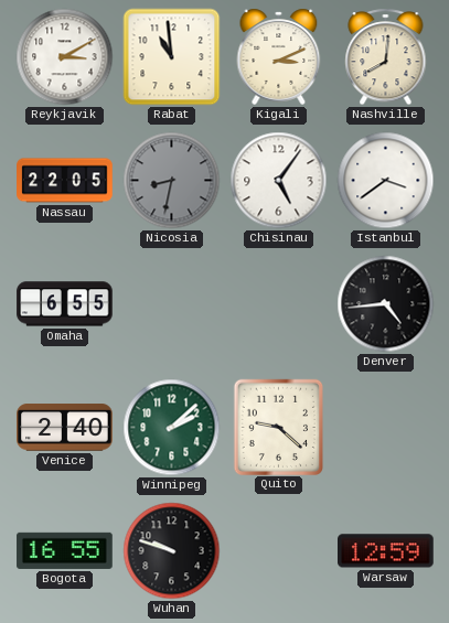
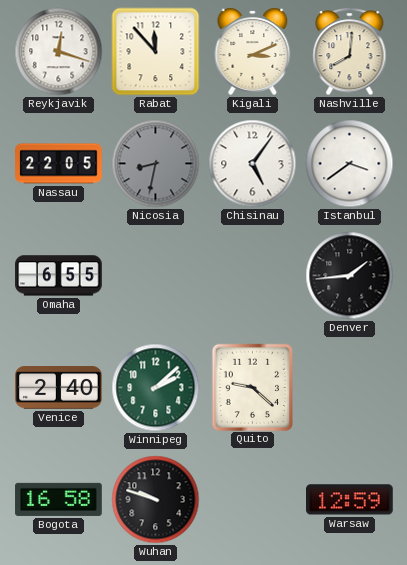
Reykjavik: 3:10 -> 12:18
Rabat: 10:59 -> 11:53
Denver: 4:44 -> 1:44
Bogota: 16:55 -> 16:58
